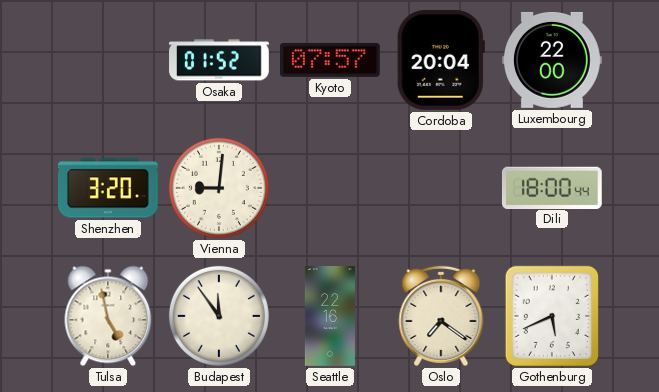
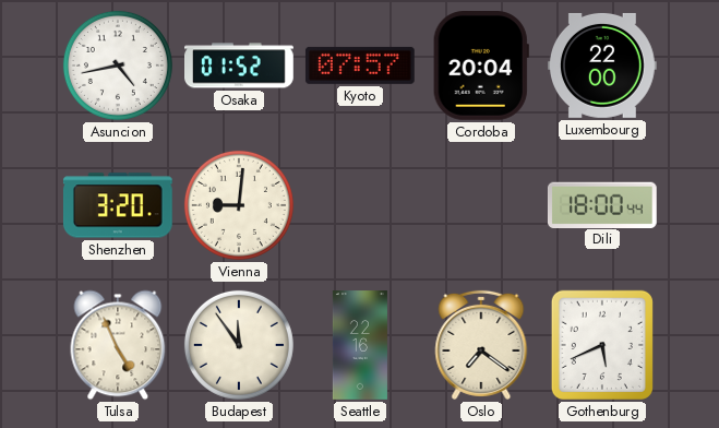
Asuncion: none -> 4:43
Tulsa: 4:58 -> 4:56
